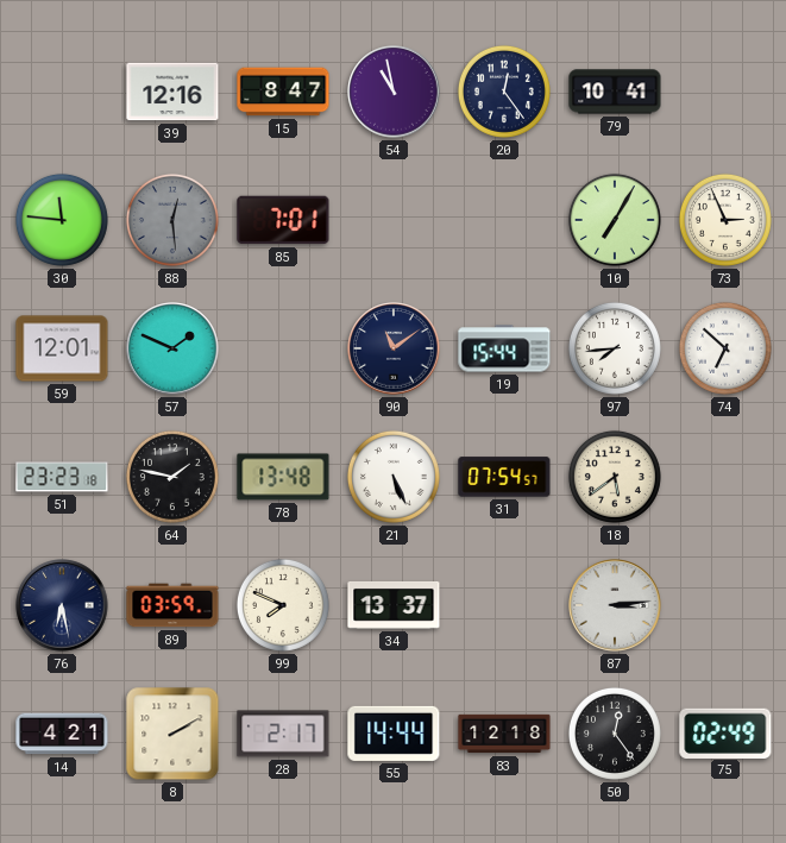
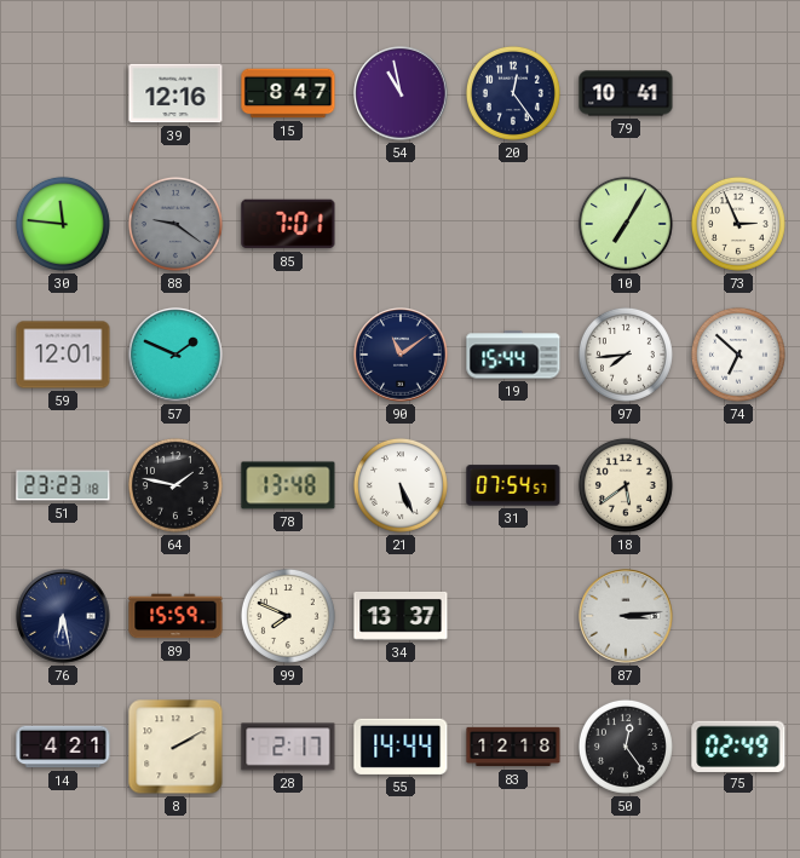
88: 12:29 -> 9:21
89: 03:59 -> 15:59
